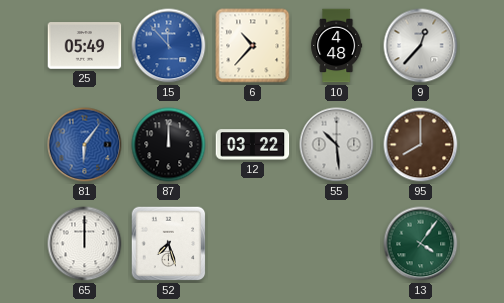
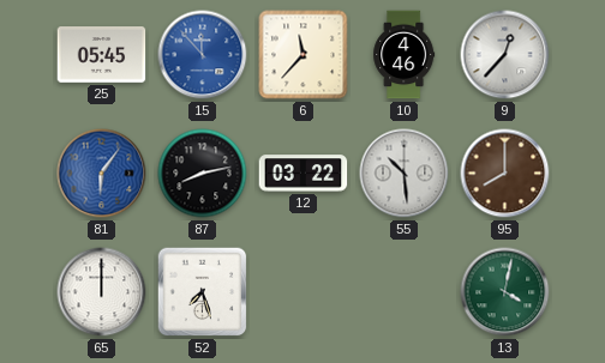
25: 05:49 -> 05:45
6: 10:37 -> 11:37
10: 4:48 -> 4:46
87: 12:00 -> 8:13
13: 4:06 -> 4:02
